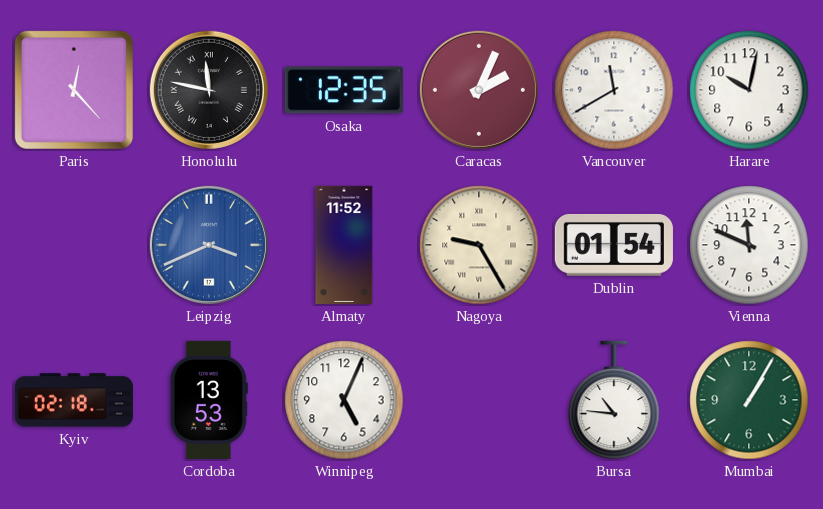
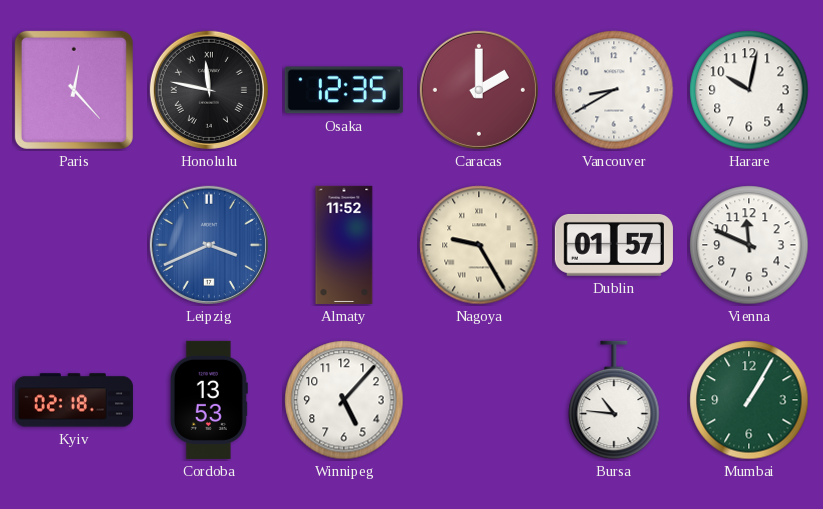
Caracas: 2:04 -> 2:00
Vancouver: 11:40 -> 8:40
Dublin: 01:54 -> 01:57
Winnipeg: 5:04 -> 5:07
